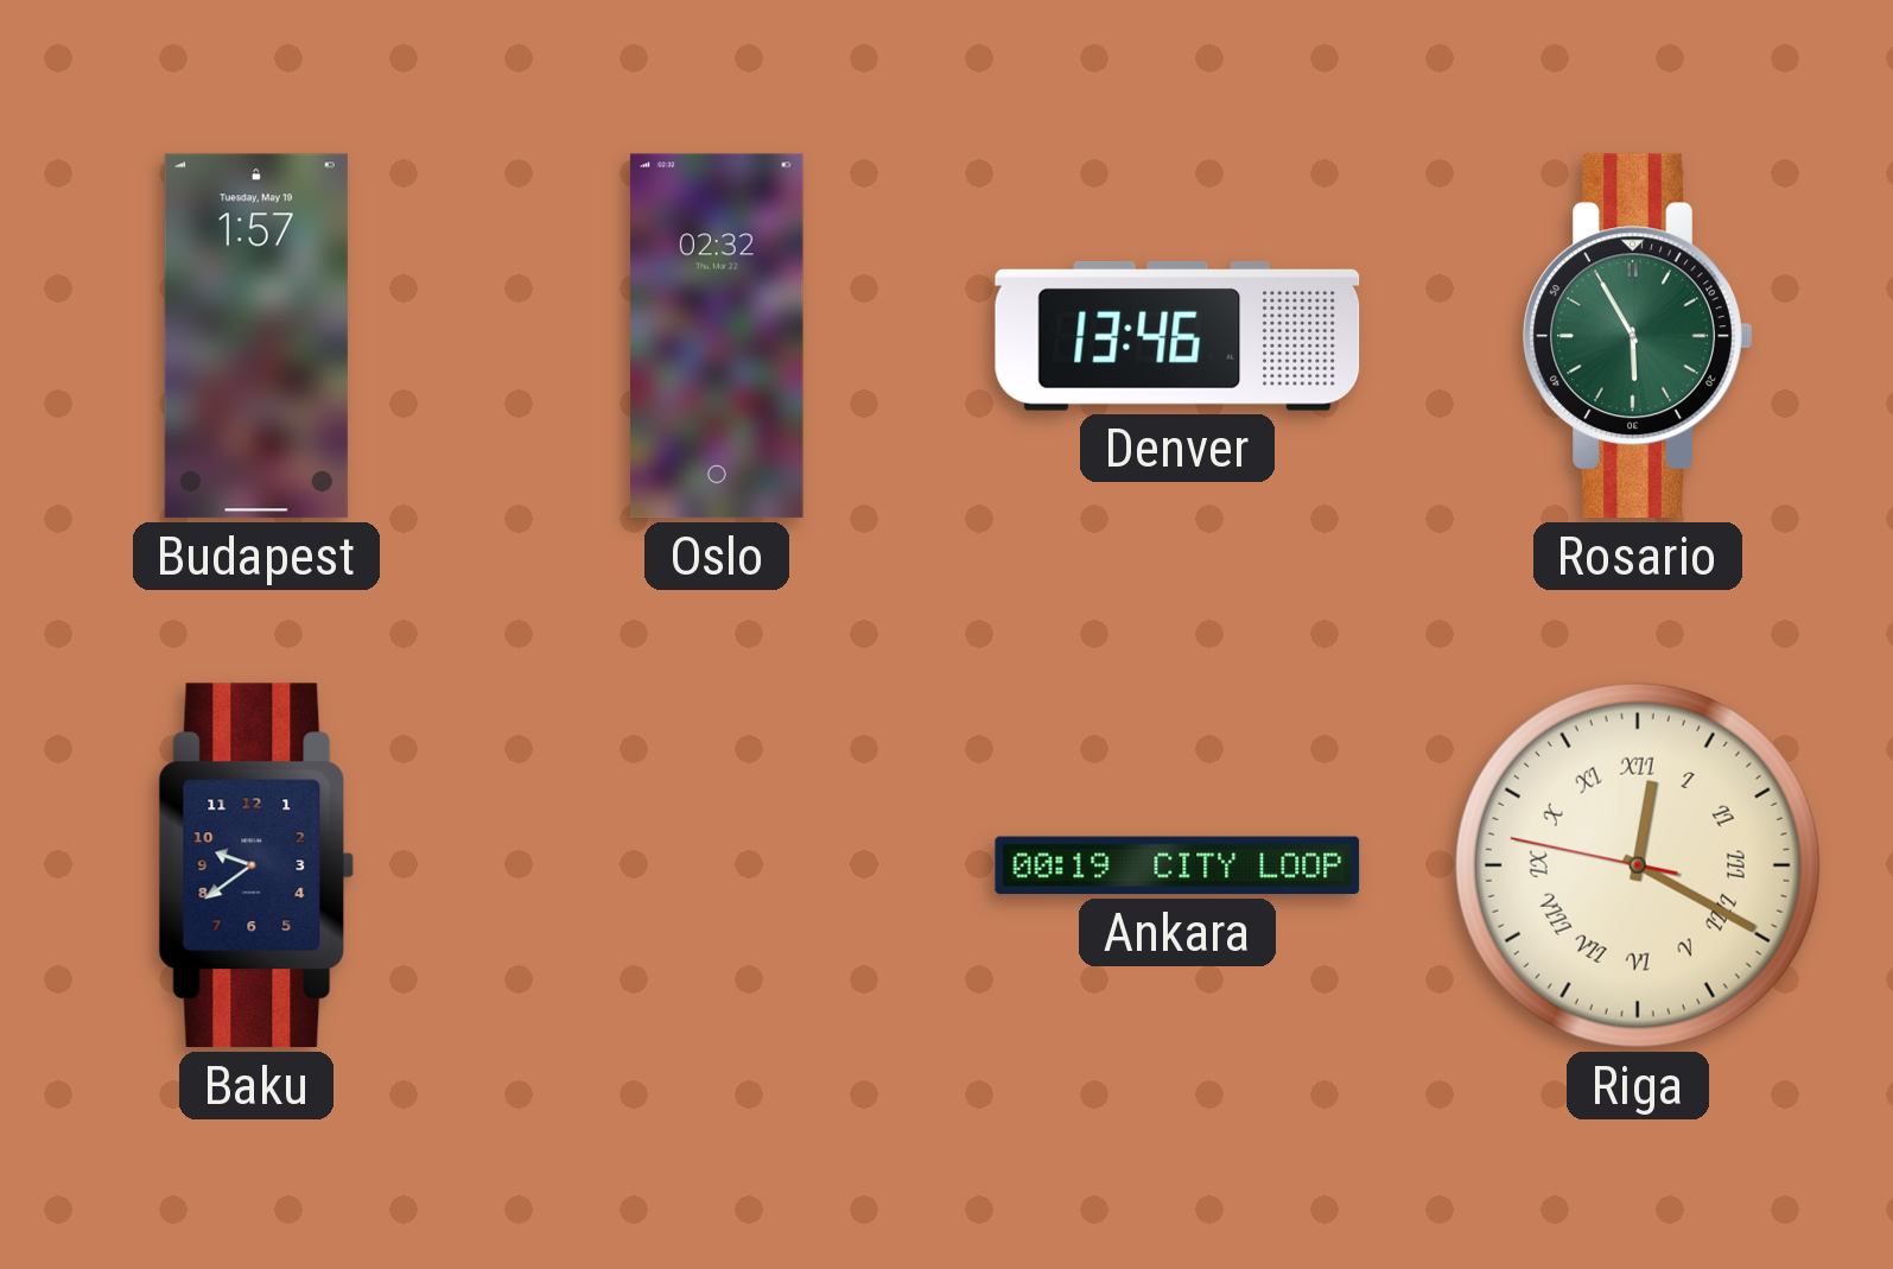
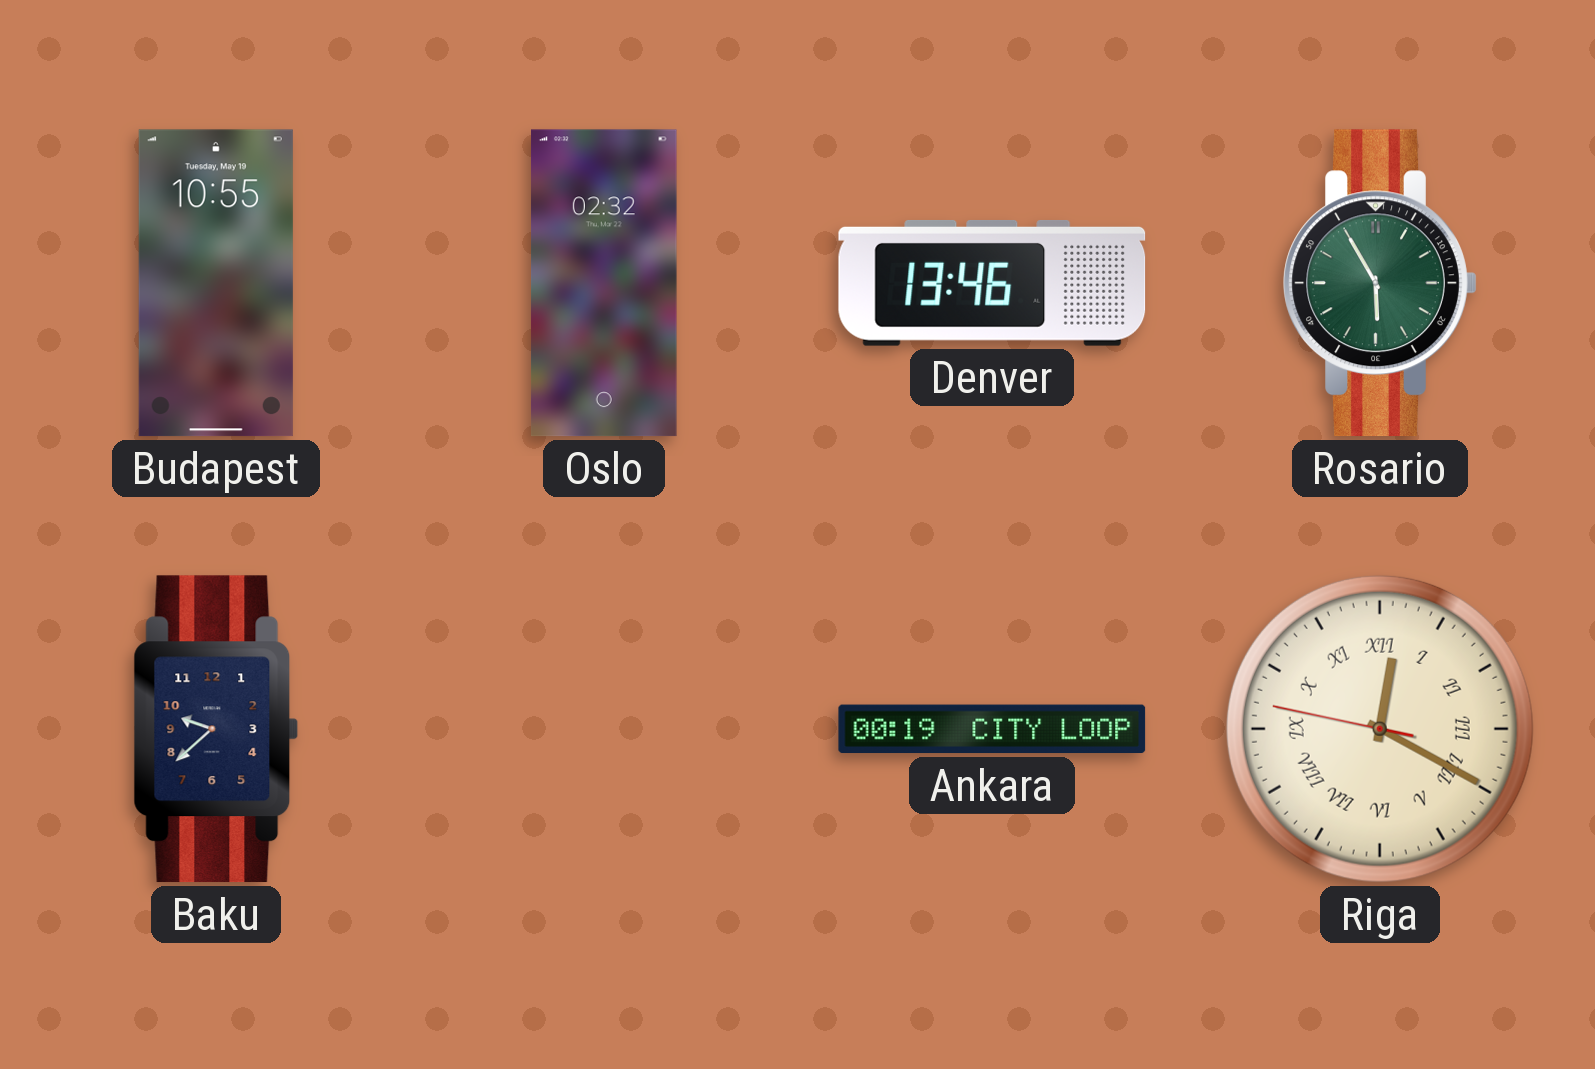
Budapest: 1:57 -> 10:55
Baku: 9:39 -> 9:38
